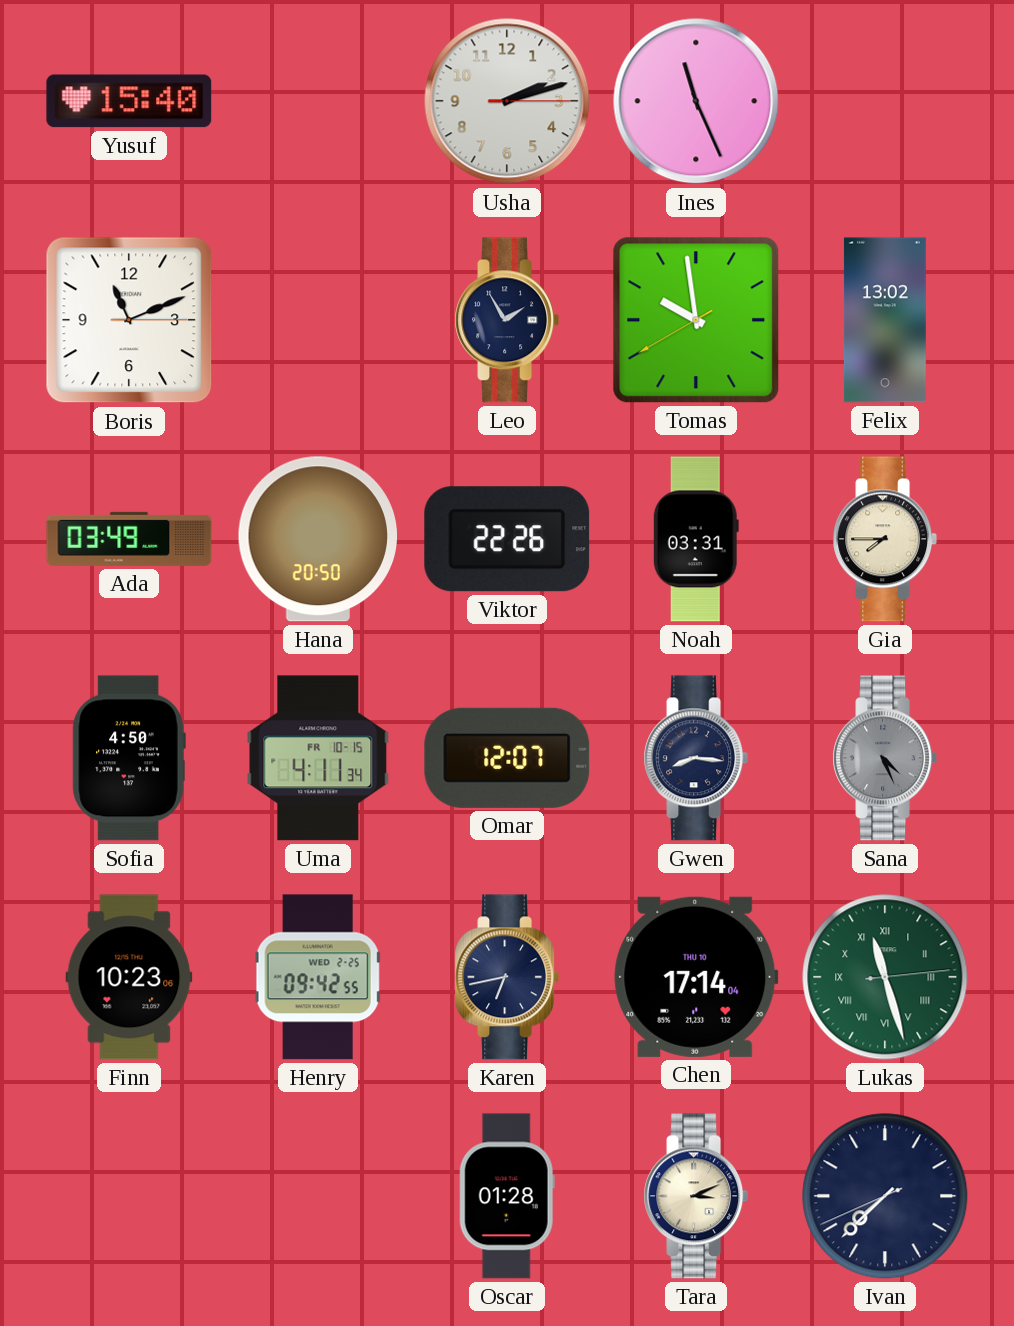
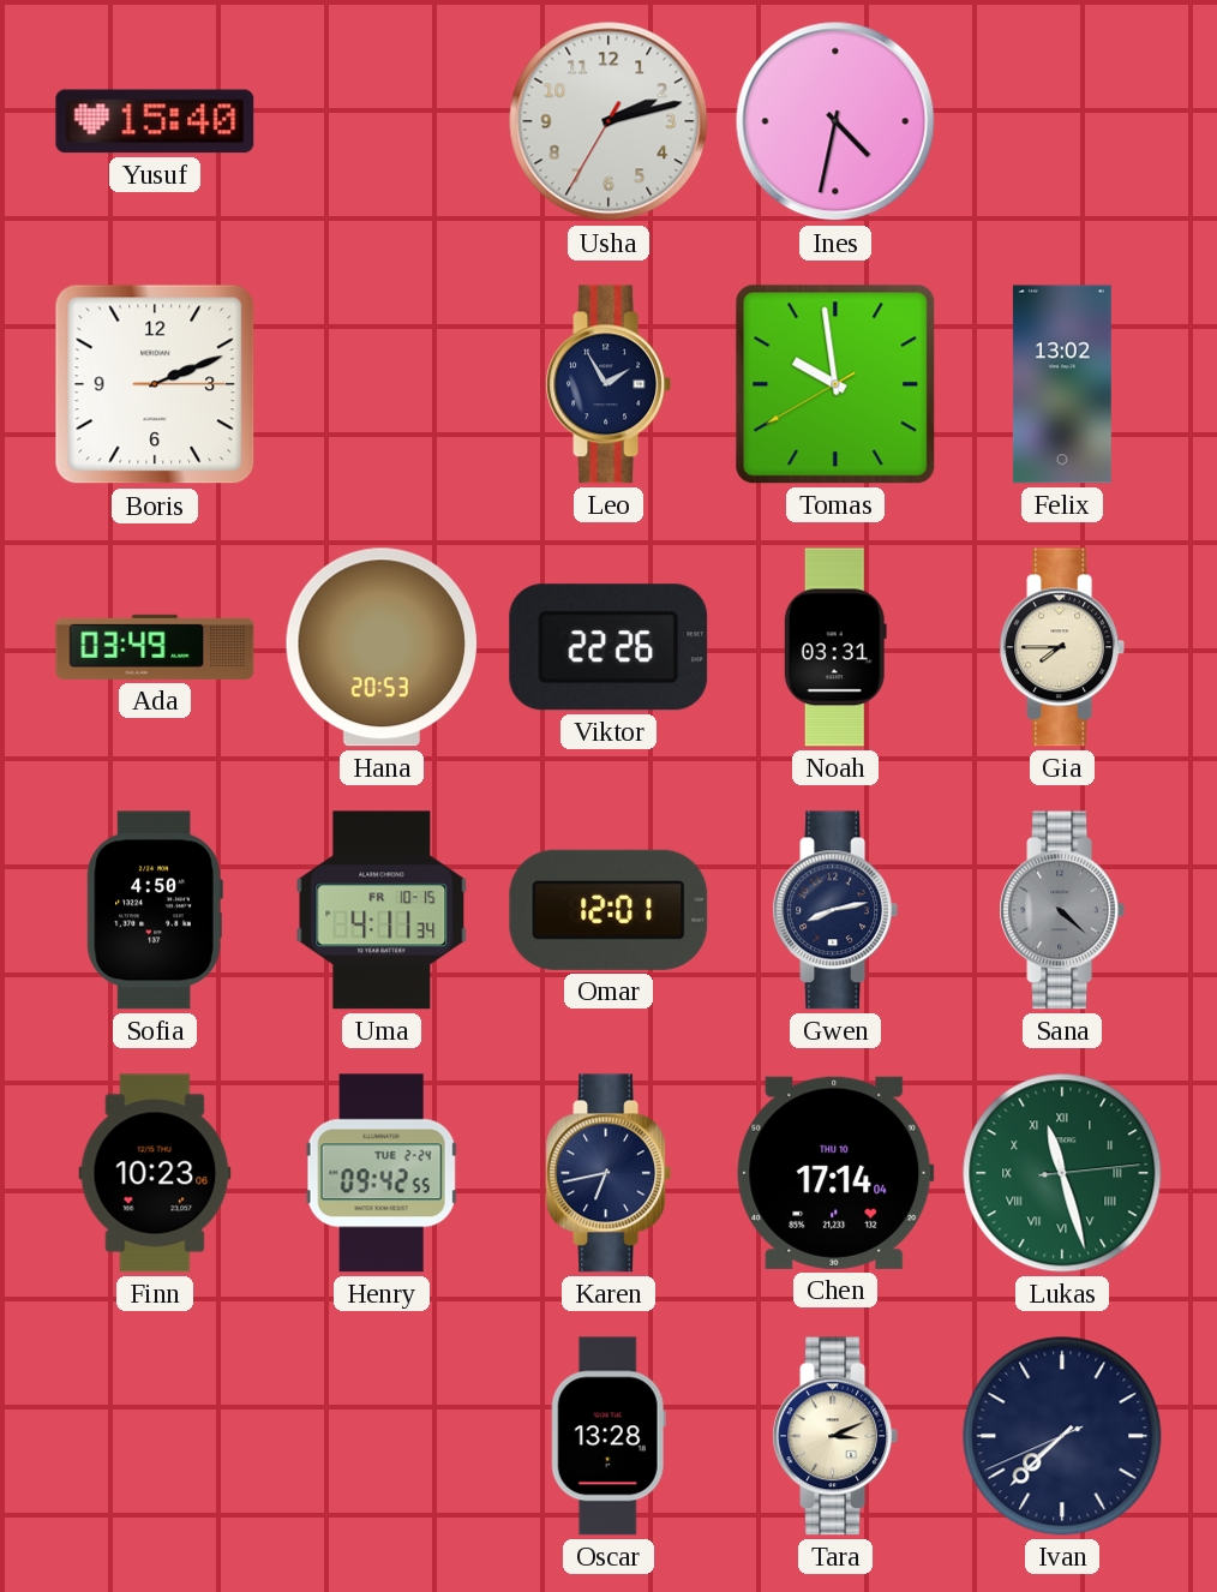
Usha: 2:12:15 -> 2:12:35
Ines: 11:26 -> 4:32
Boris: 11:11 -> 2:11
Hana: 20:50 -> 20:53
Omar: 12:07 -> 12:01
Gwen: 8:16 -> 8:13
Sana: 4:26 -> 4:22
Henry date: WED 2-25 -> TUE 2-24
Oscar: 01:28 -> 13:28
